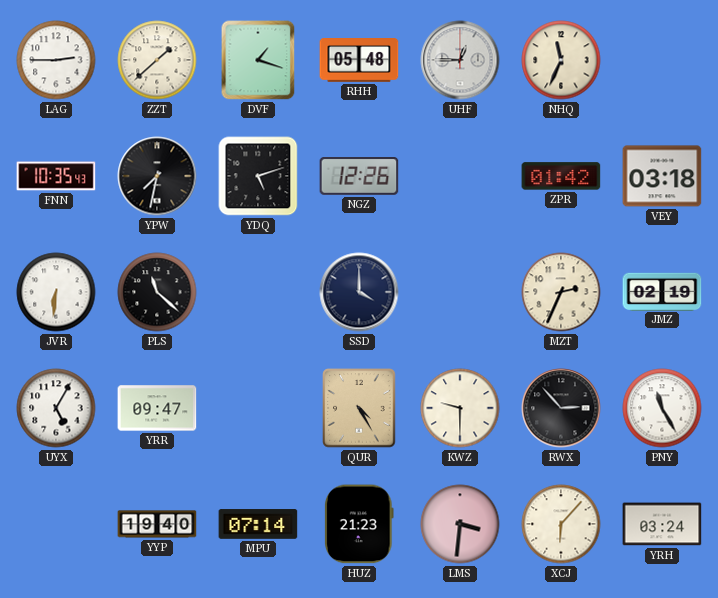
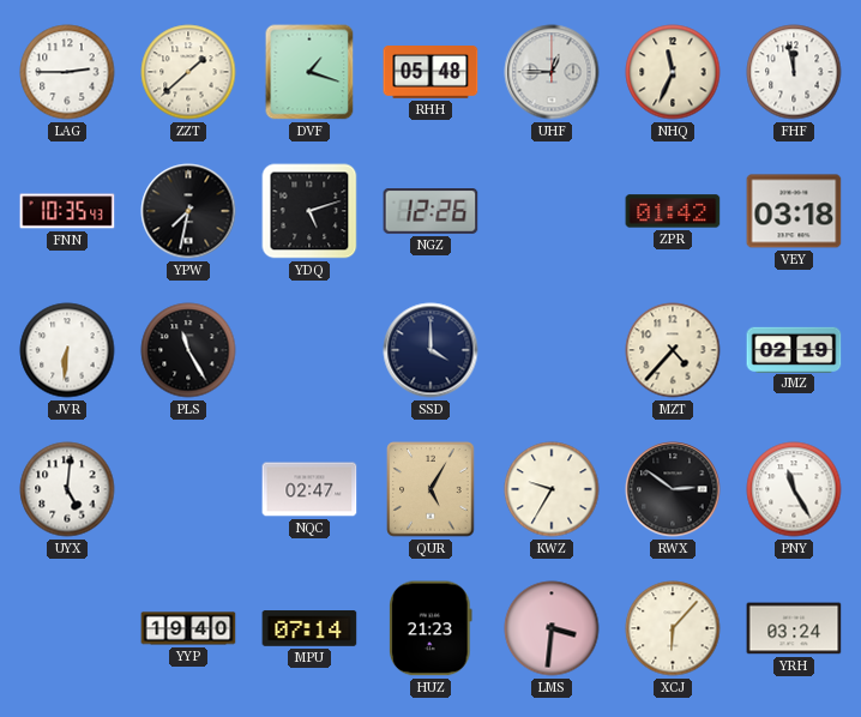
FHF: none -> 11:58
PLS: 11:22 -> 11:25
MZT: 2:34 -> 4:37
UYX: 5:05 -> 5:01
YRR: 09:47 -> none
NQC: none -> 02:47
QUR: 4:25 -> 5:05
KWZ: 9:30 -> 9:35
RWX: 2:53 -> 2:51
